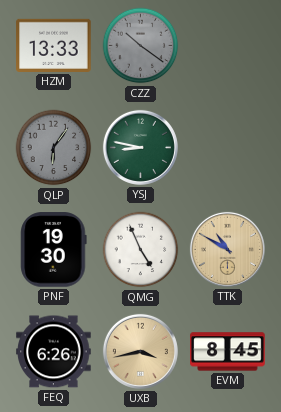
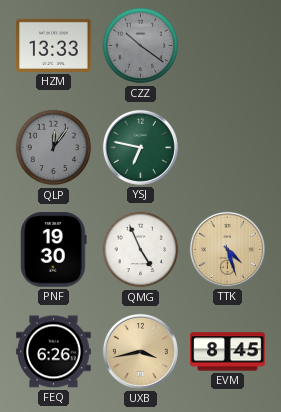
QLP: 6:06 -> 12:06
YSJ: 8:47 -> 6:47
TTK: 10:50 -> 4:27
